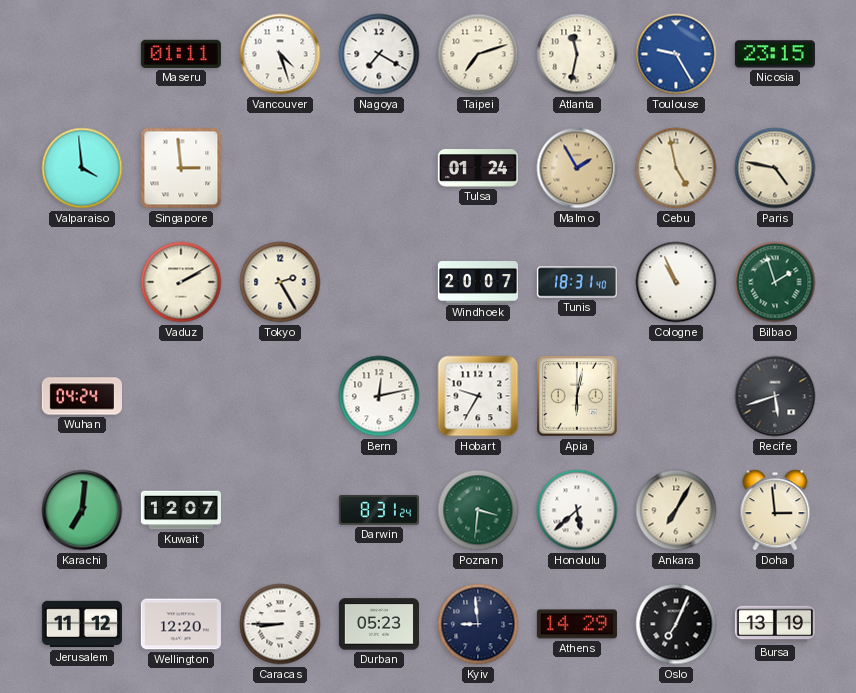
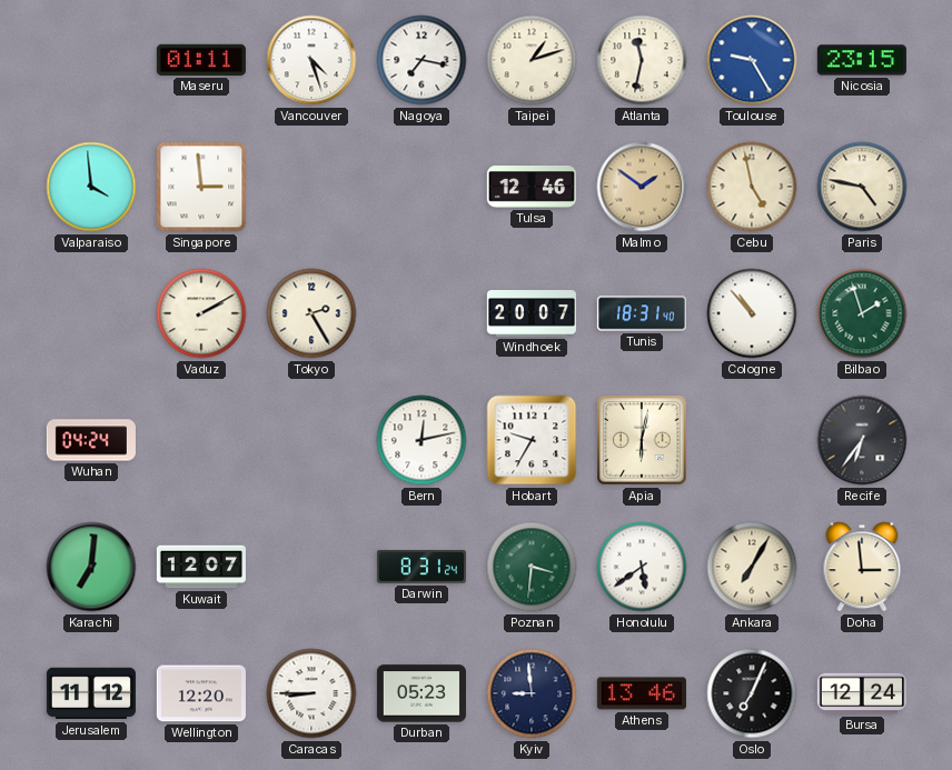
Nagoya: 7:20 -> 7:17
Taipei: 7:12 -> 1:12
Tulsa: 01:24 -> 12:46
Malmo: 1:55 -> 1:51
Cologne: 10:56 -> 10:53
Recife: 5:42 -> 6:36
Honolulu: 5:38 -> 5:39
Athens: 14:29 -> 13:46
Bursa: 13:19 -> 12:24
